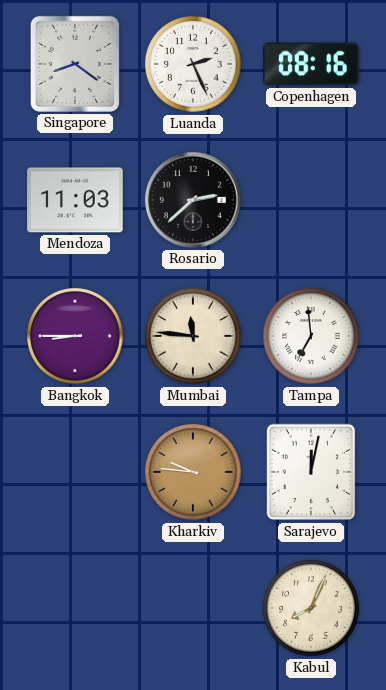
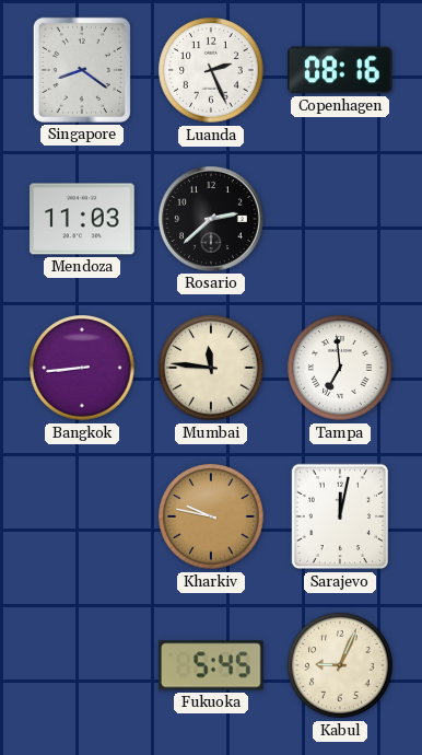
Bangkok: 8:45 -> 8:44
Kharkiv: 9:46 -> 9:47
Fukuoka: none -> 5:45
Kabul: 8:04 -> 9:04
